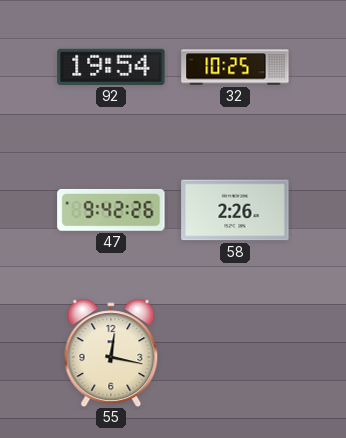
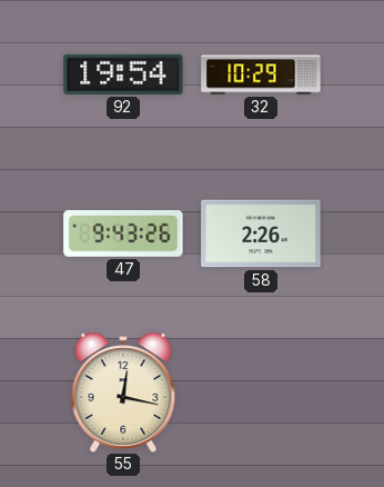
32: 10:25 -> 10:29
47: 9:42 -> 9:43
